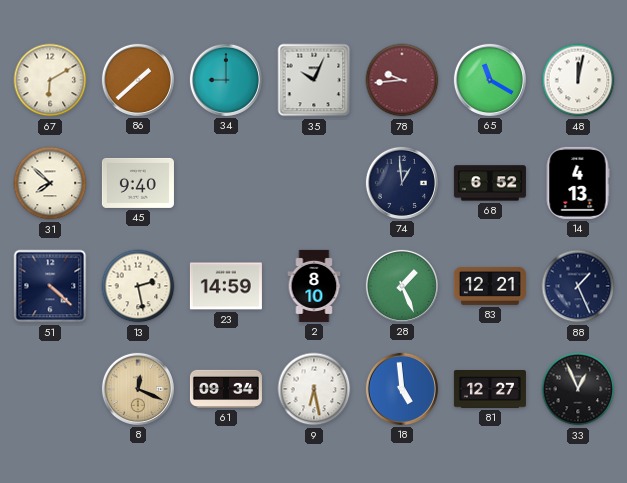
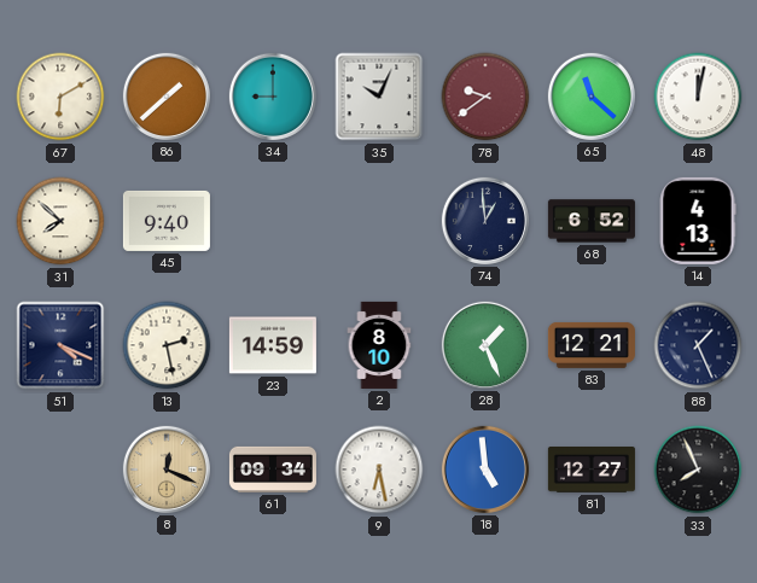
78: 9:44 -> 9:39
65: 11:20 -> 11:22
51: 4:22 -> 4:19
33: 12:56 -> 7:56
